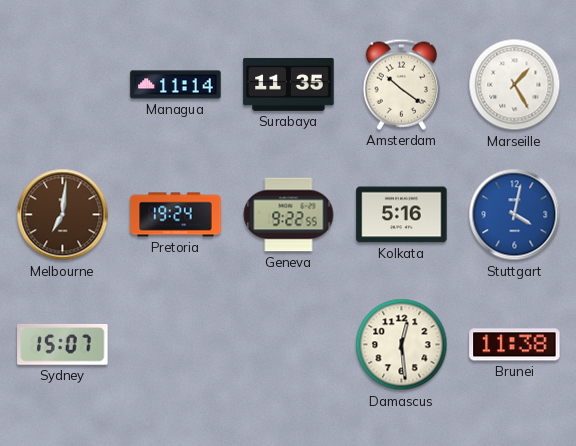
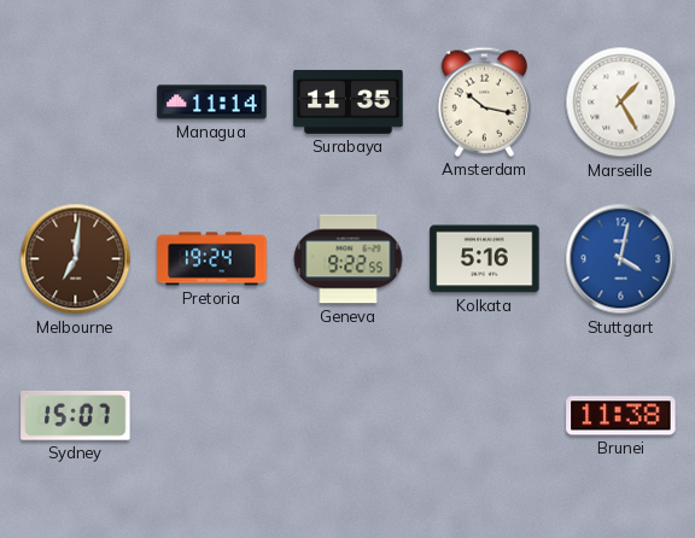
Amsterdam: 10:21 -> 10:17
Damascus: 12:29 -> none
